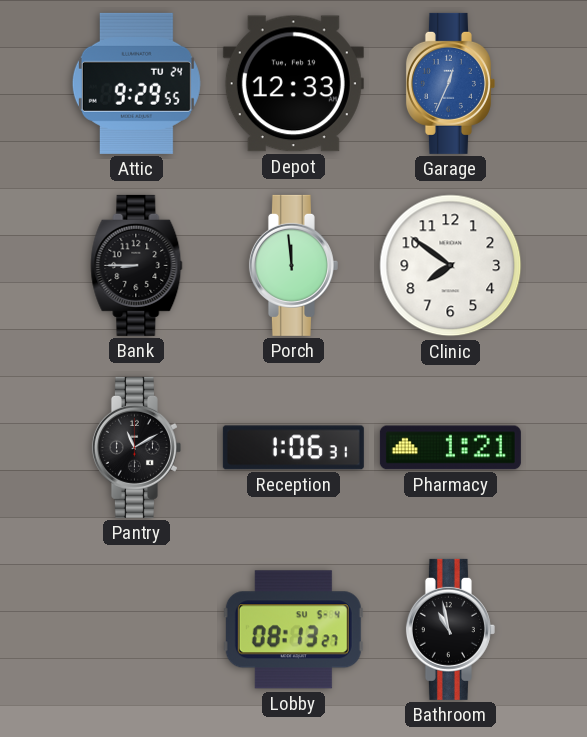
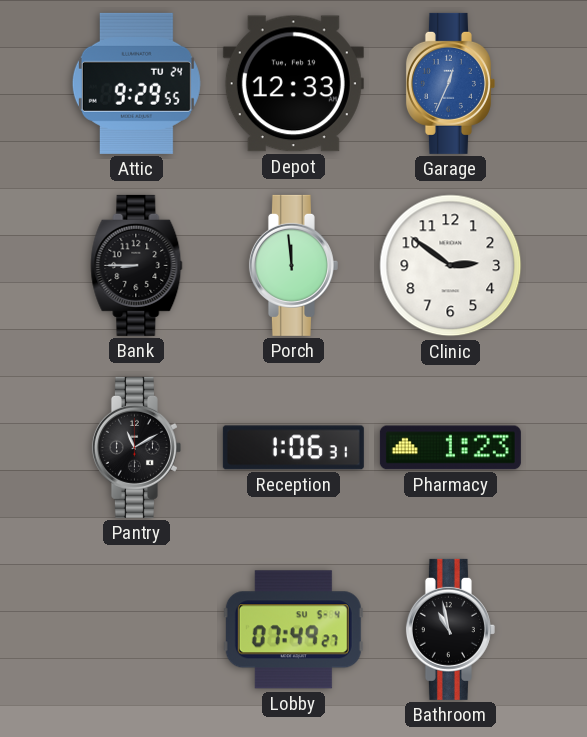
Clinic: 7:51 -> 2:51
Pharmacy: 1:21 -> 1:23
Lobby: 08:13 -> 07:49
